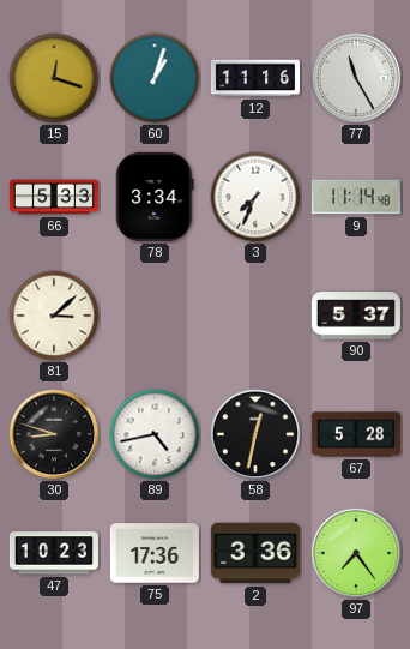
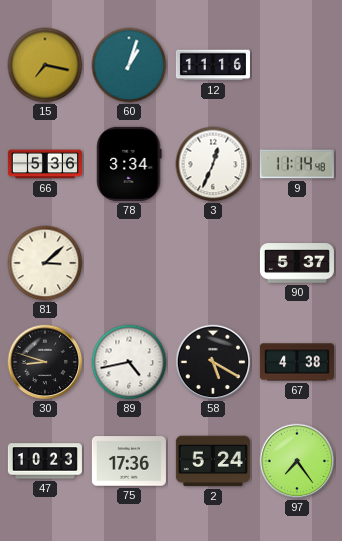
15: 12:18 -> 7:17
77: 11:25 -> none
66: 5:33 -> 5:36
3: 7:34 -> 12:34
58: 12:32 -> 5:20
67: 5:28 -> 4:38
2: 3:36 -> 5:24
